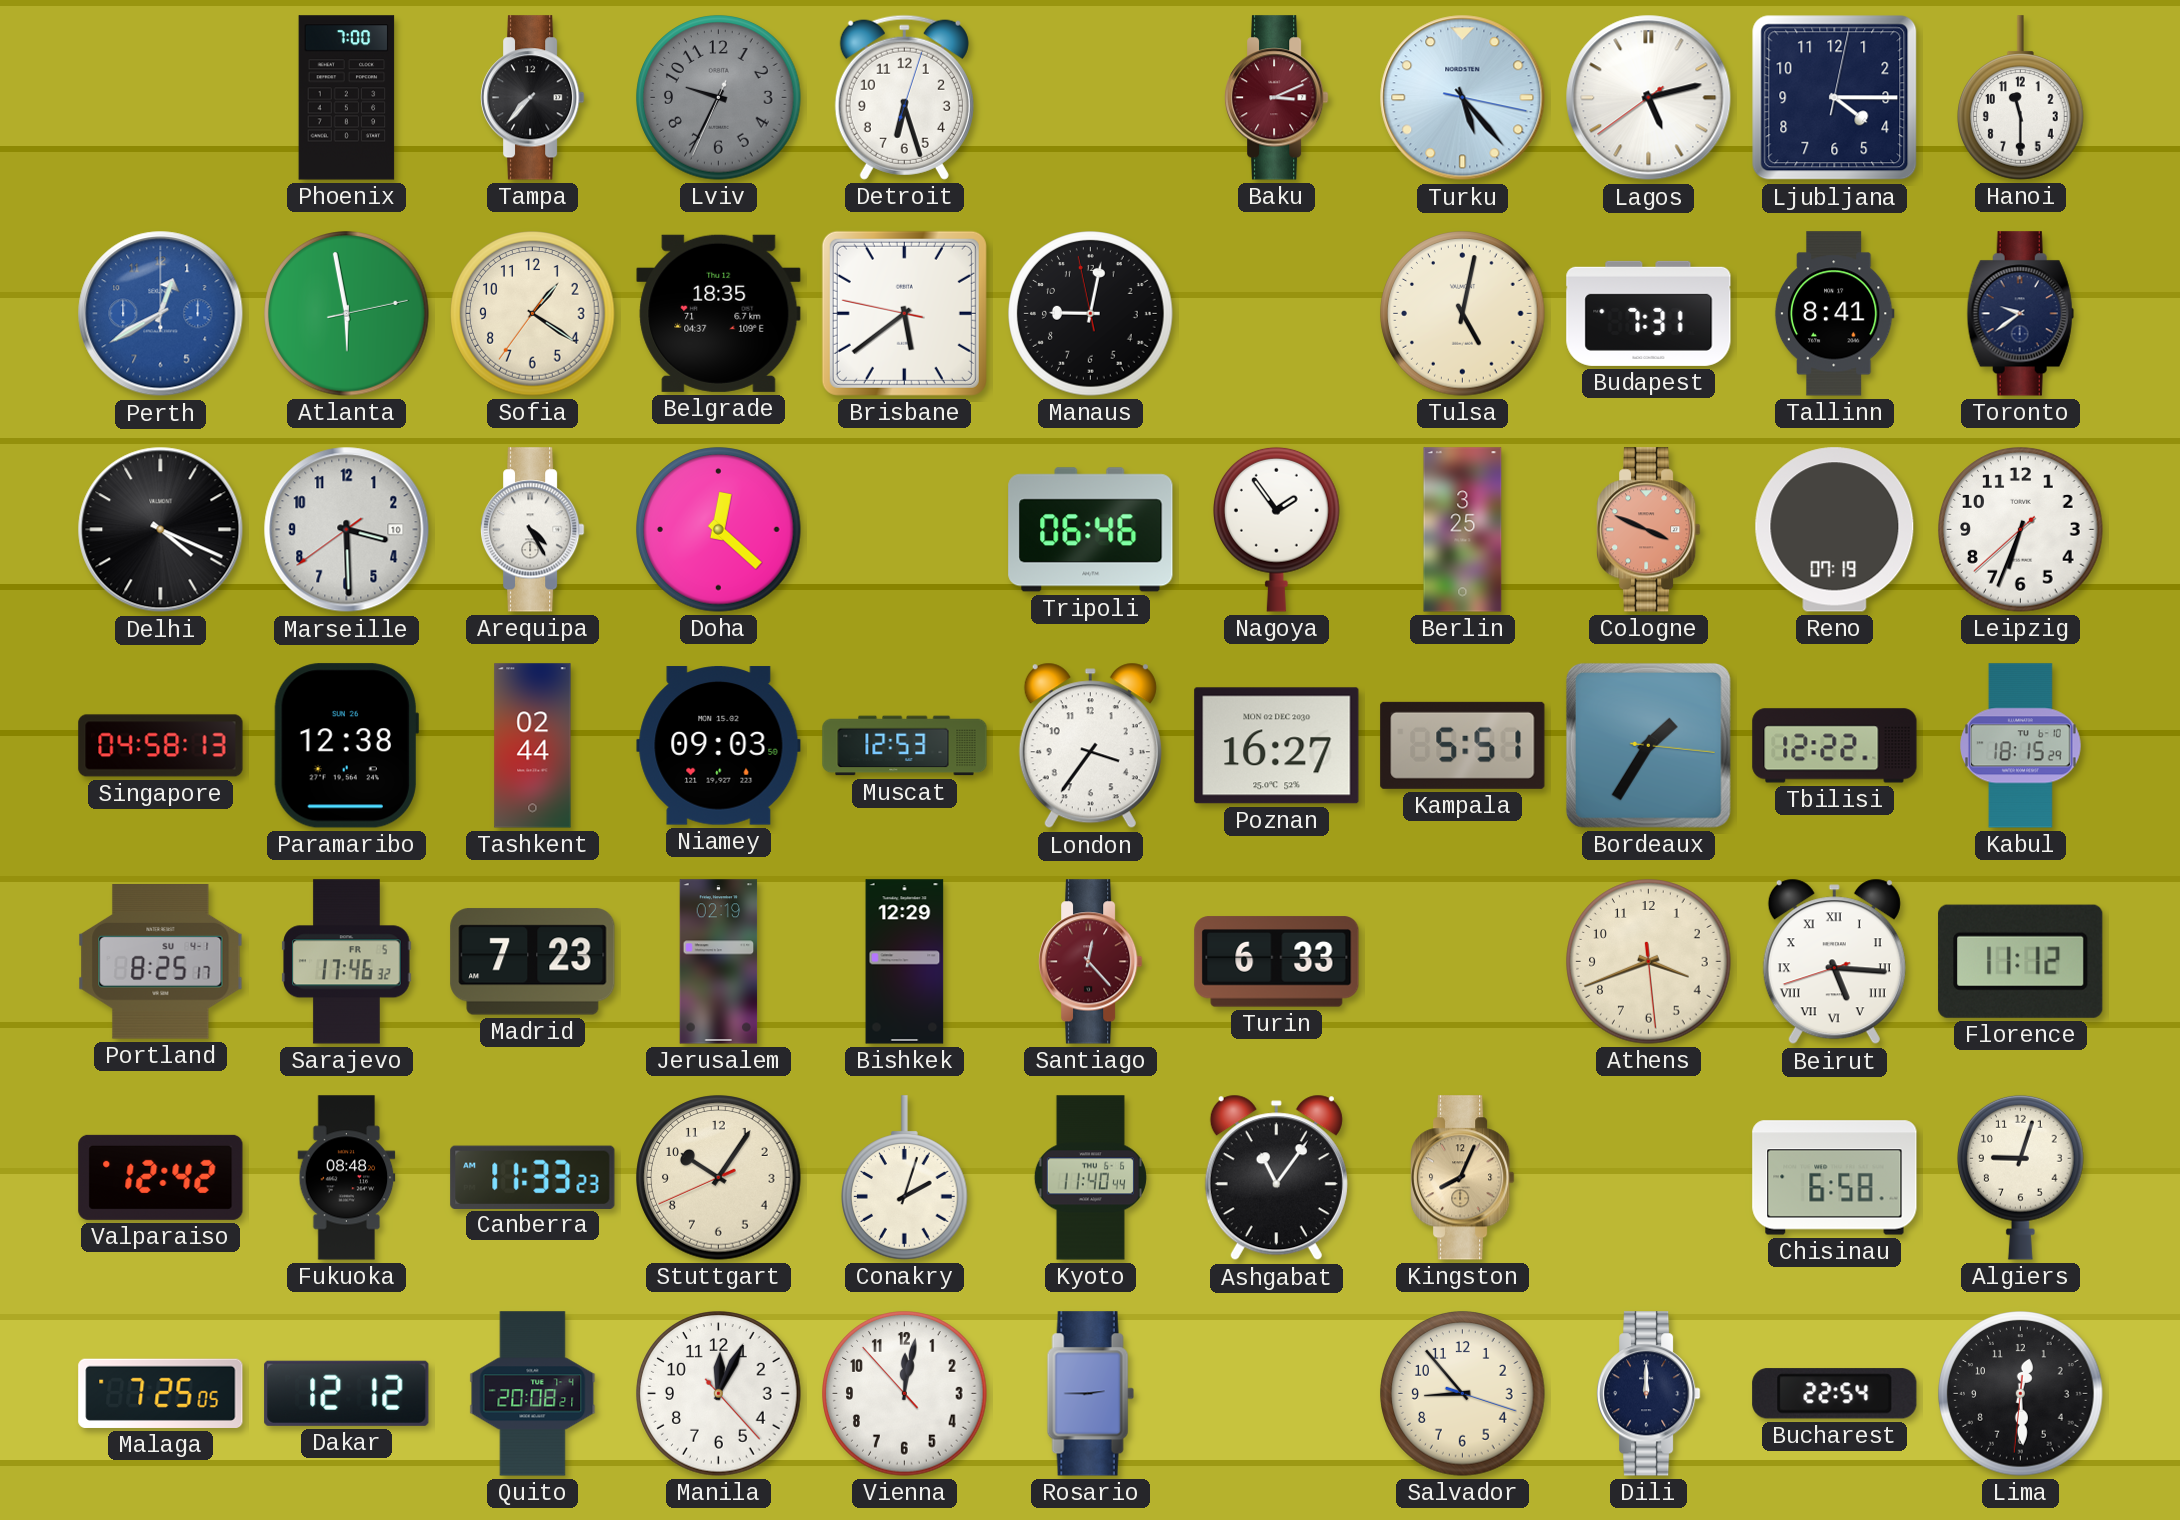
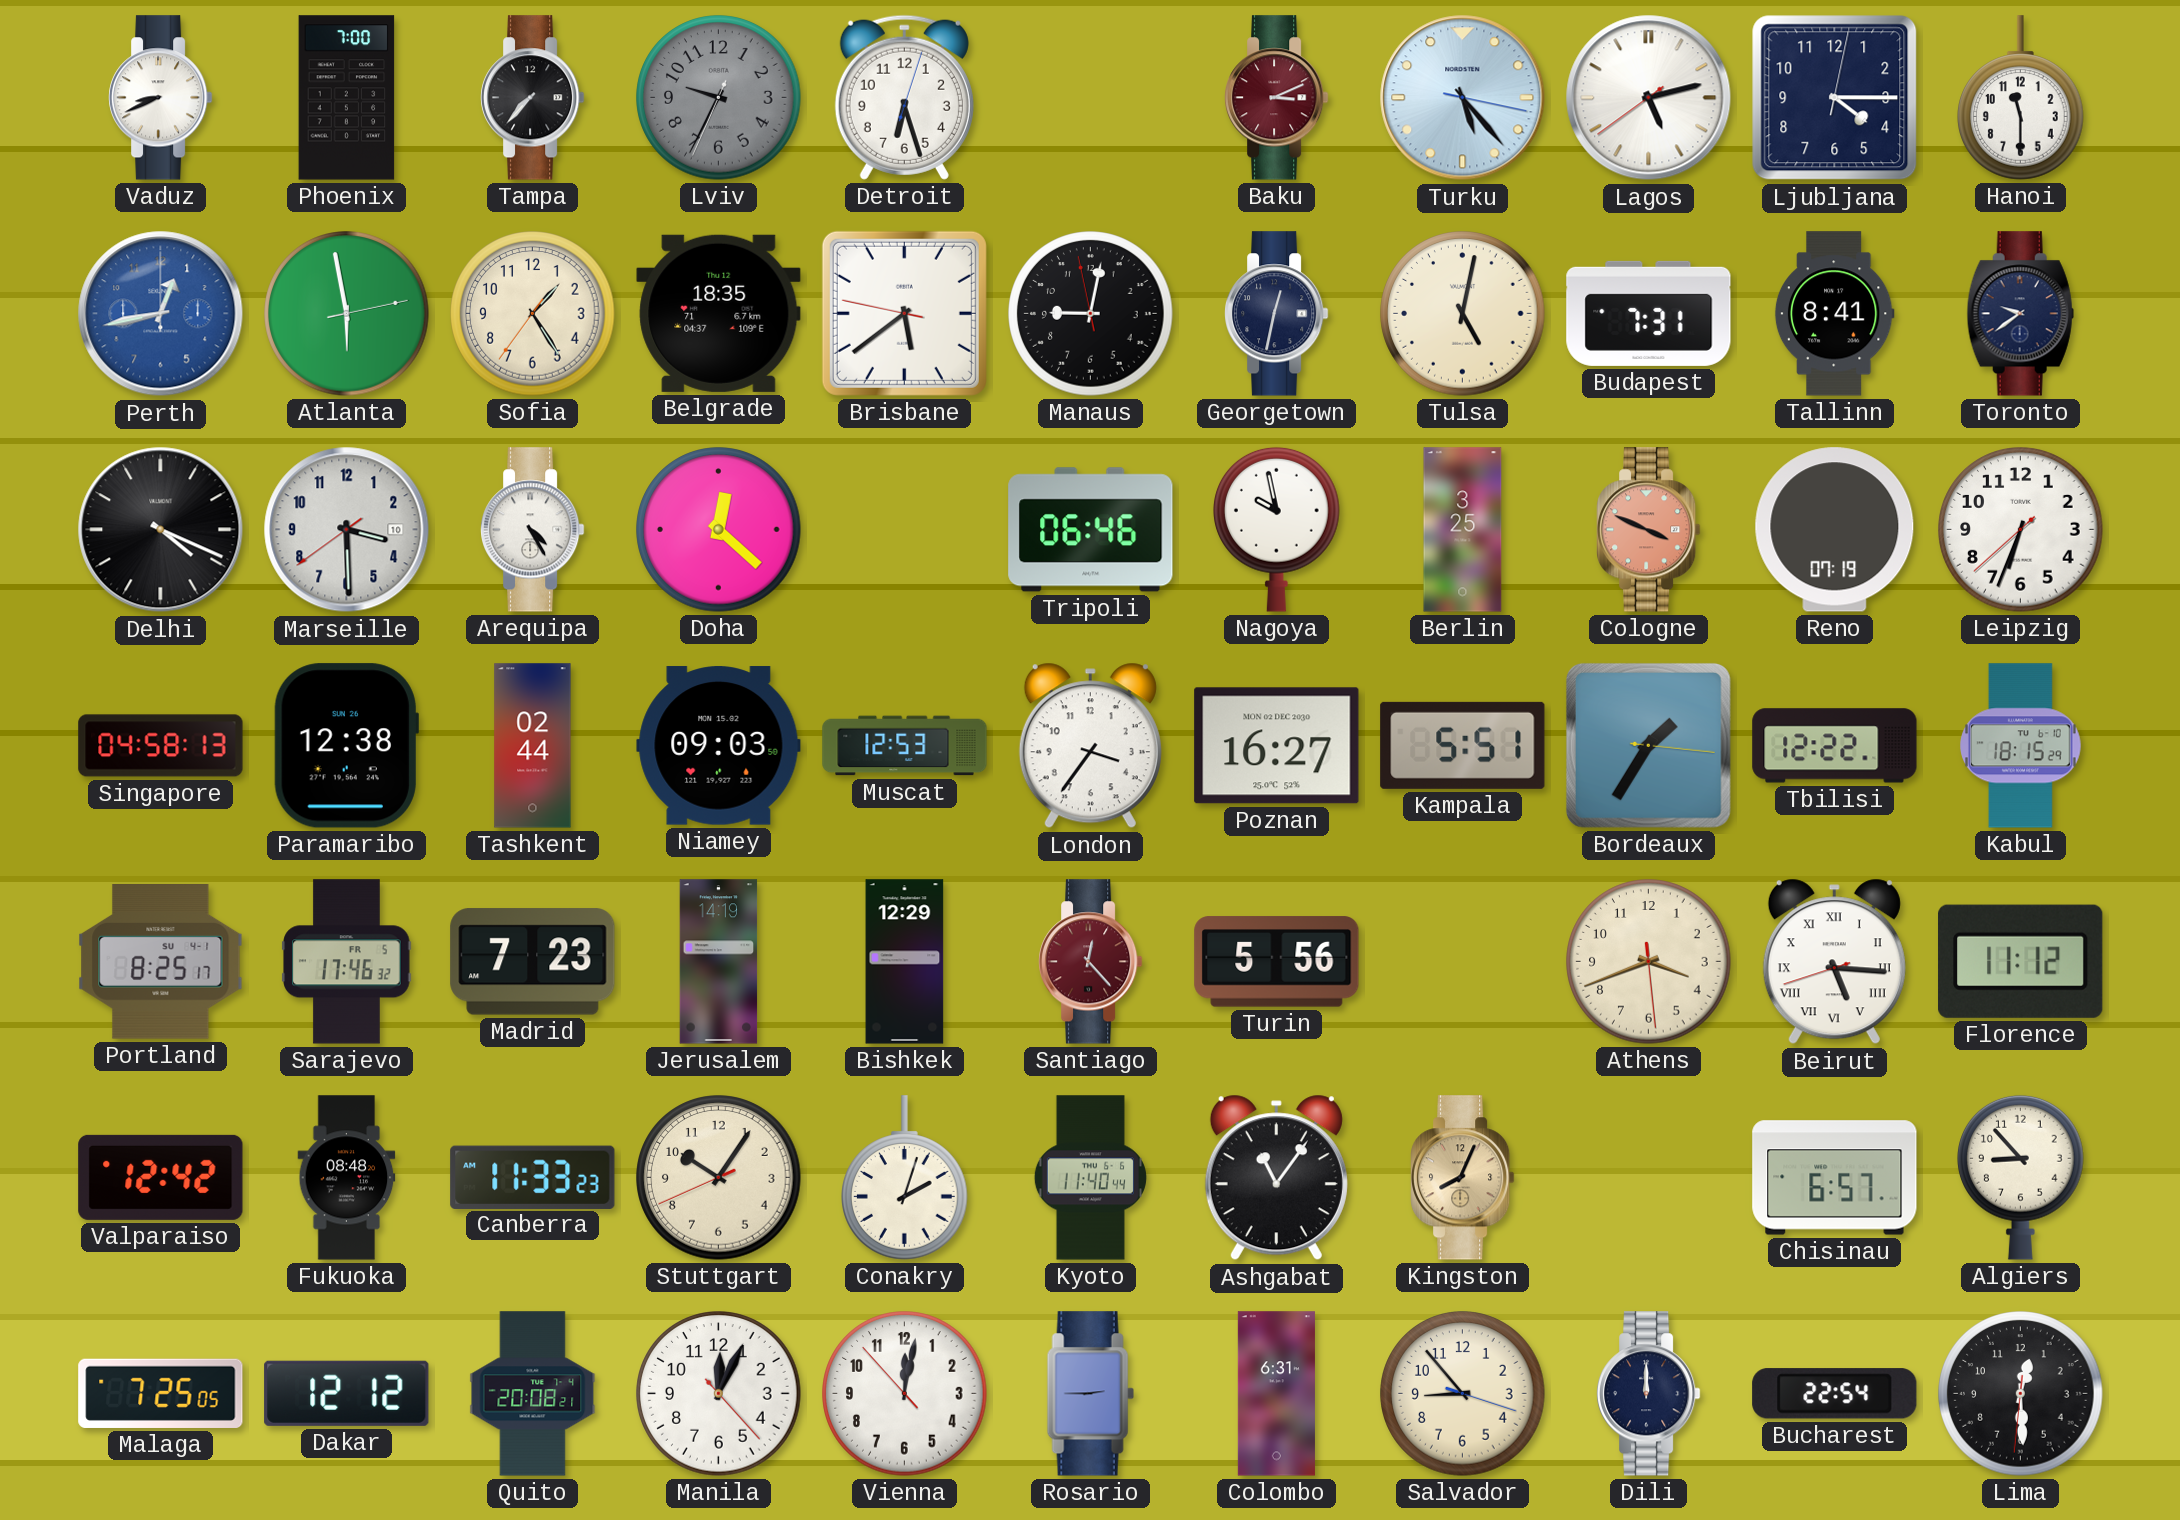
Vaduz: none -> 8:41
Perth: 12:40 -> 12:43
Sofia: 1:20 -> 1:24
Georgetown: none -> 12:32
Nagoya: 1:54 -> 9:58
Jerusalem: 02:19 -> 14:19
Turin: 6:33 -> 5:56
Chisinau: 6:58 -> 6:57
Algiers: 9:03 -> 8:53
Colombo: none -> 6:31
